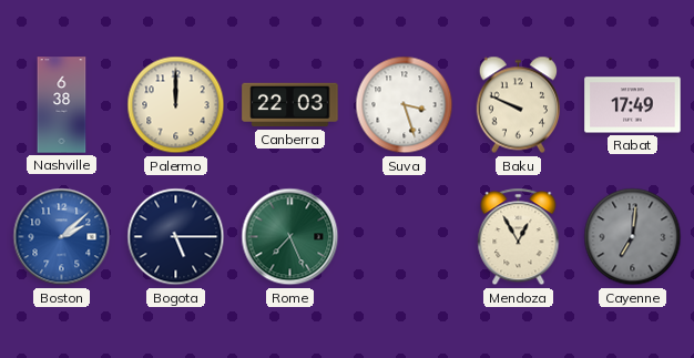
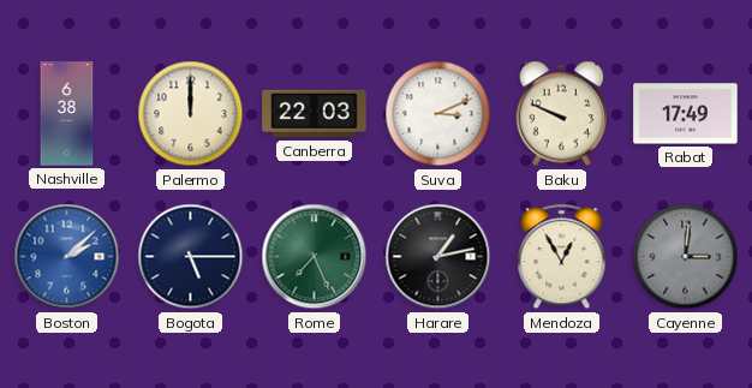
Suva: 3:27 -> 3:11
Harare: none -> 1:13
Cayenne: 7:01 -> 3:01
